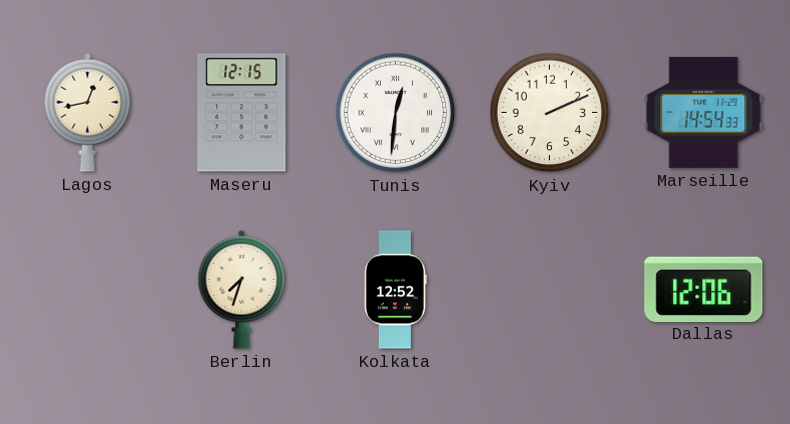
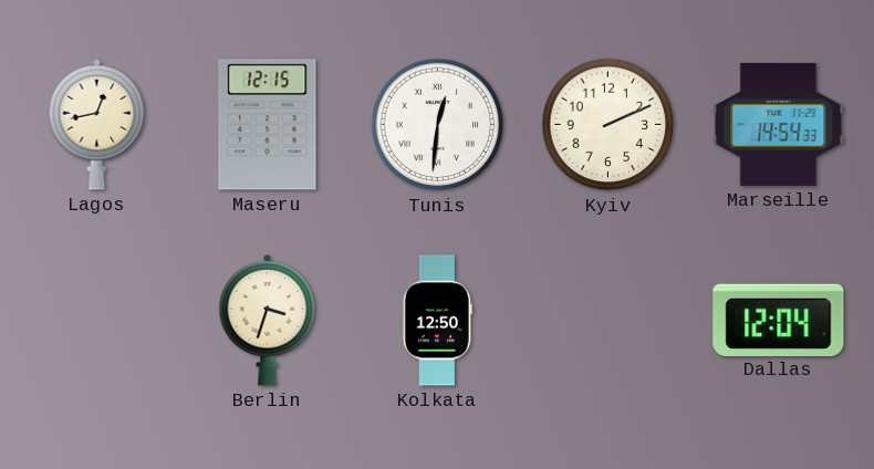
Berlin: 7:33 -> 3:33
Kolkata: 12:52 -> 12:50
Dallas: 12:06 -> 12:04
